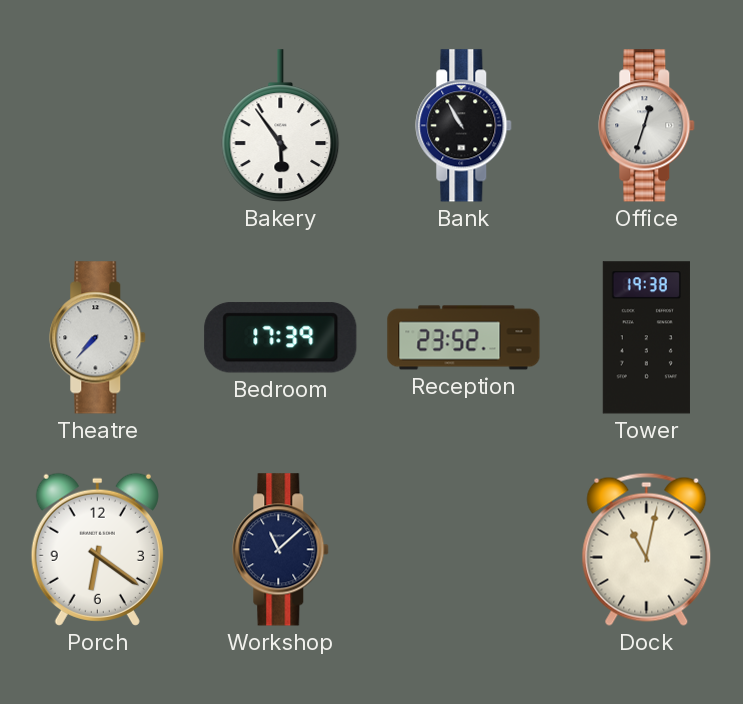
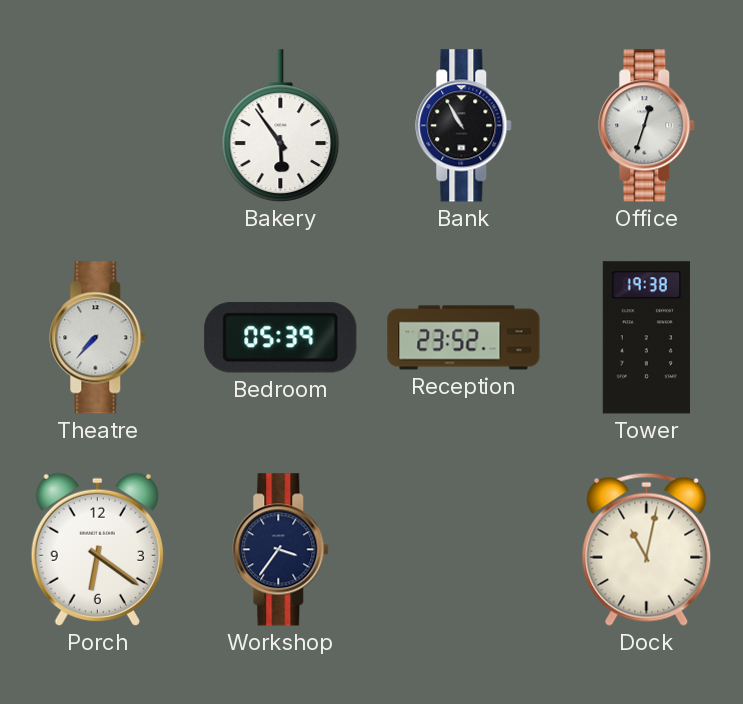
Bedroom: 17:39 -> 05:39
Workshop: 11:08 -> 3:36
